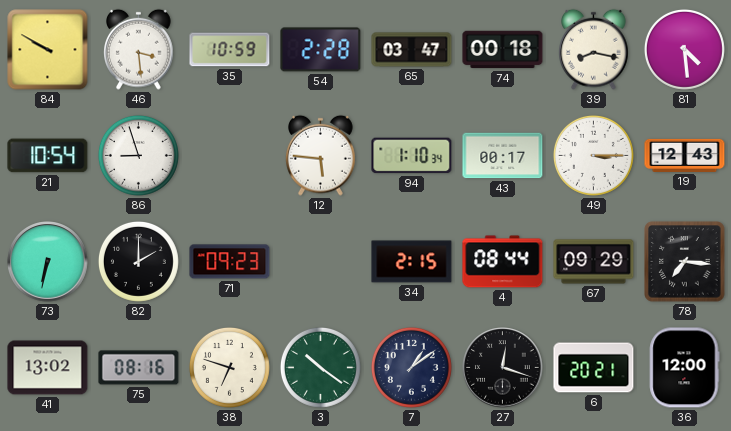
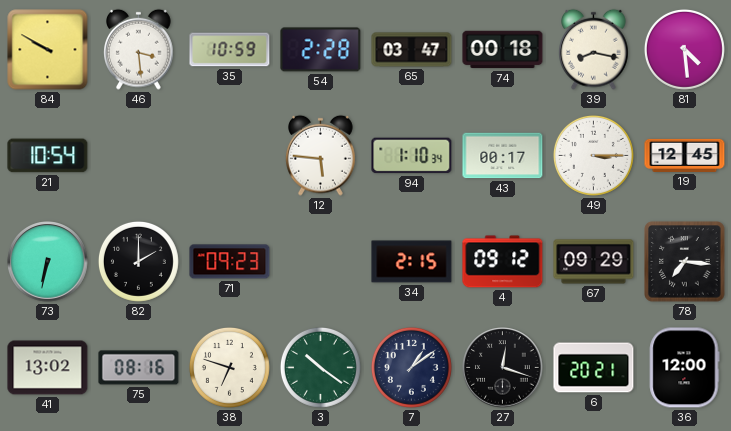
86: 8:57 -> none
19: 12:43 -> 12:45
4: 08:44 -> 09:12
